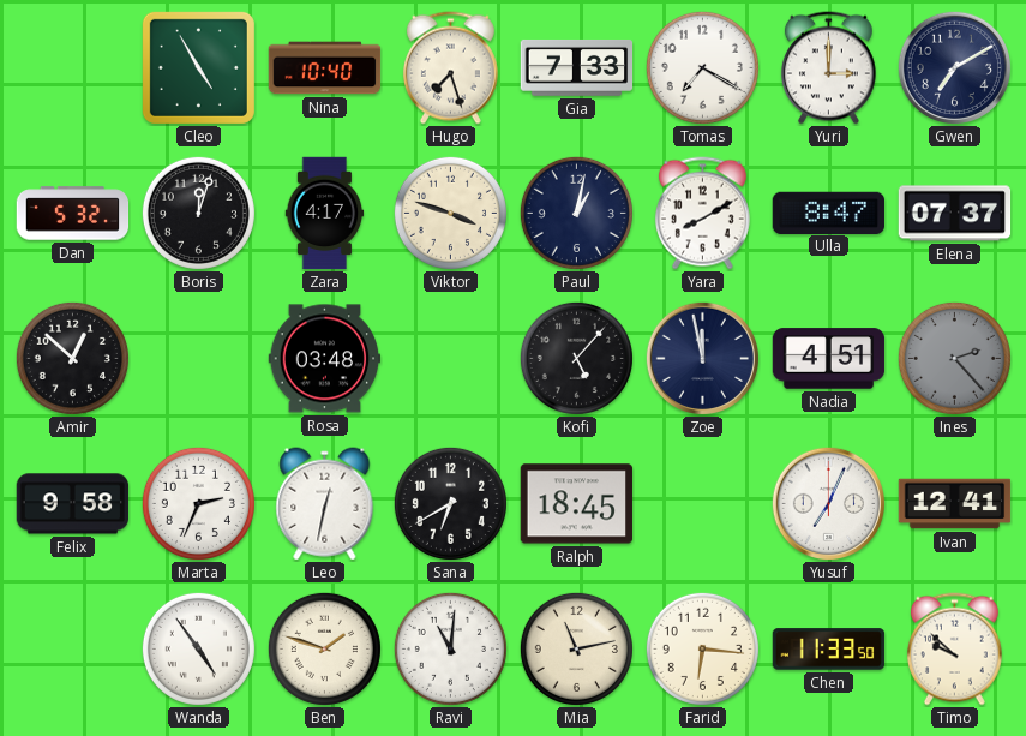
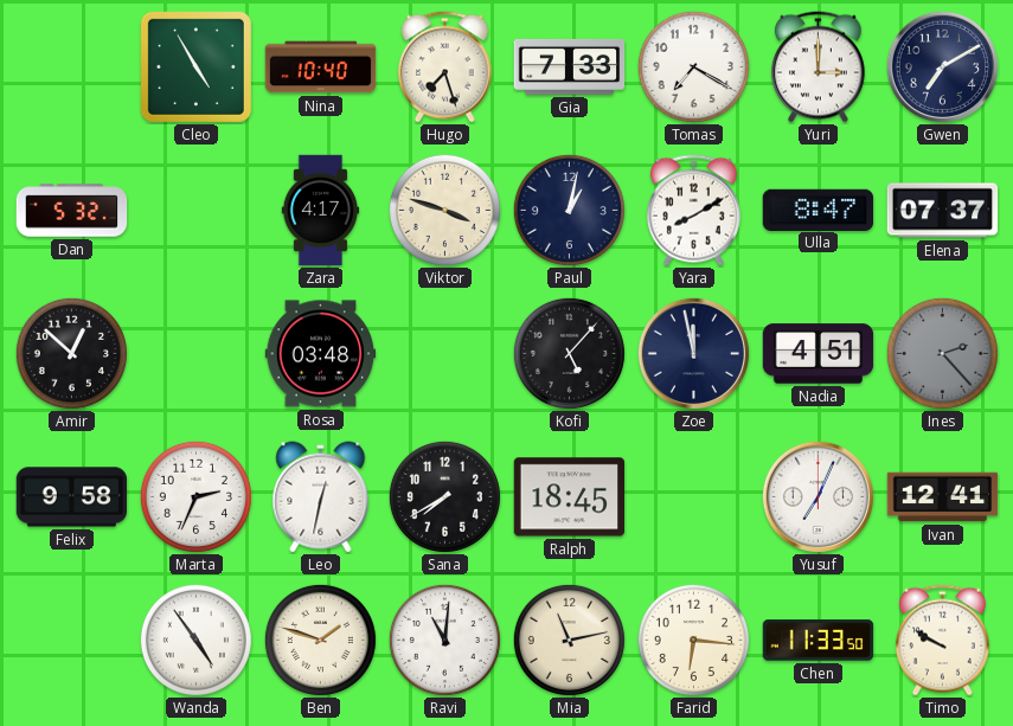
Boris: 12:03 -> none
Sana: 6:40 -> 7:40
Timo: 9:52 -> 9:50
